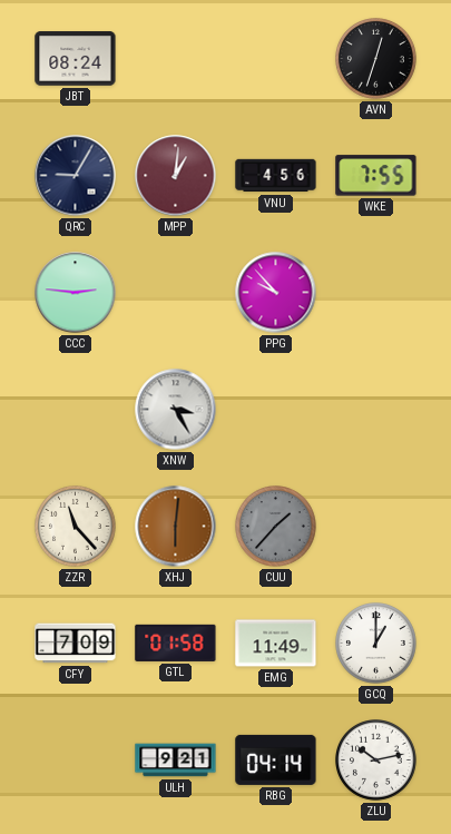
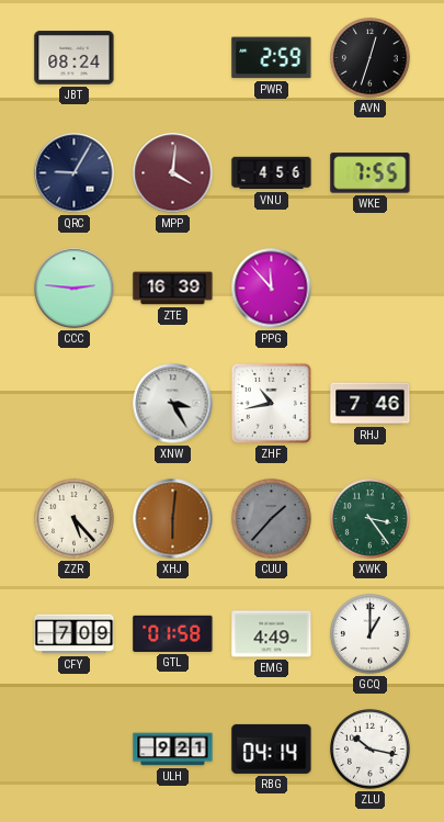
PWR: none -> 2:59
MPP: 1:01 -> 4:01
ZTE: none -> 16:39
PPG: 9:53 -> 11:53
ZHF: none -> 10:43
RHJ: none -> 7:46
ZZR: 11:23 -> 5:23
XWK: none -> 3:24
EMG: 11:49 -> 4:49
ZLU: 10:13 -> 10:17
